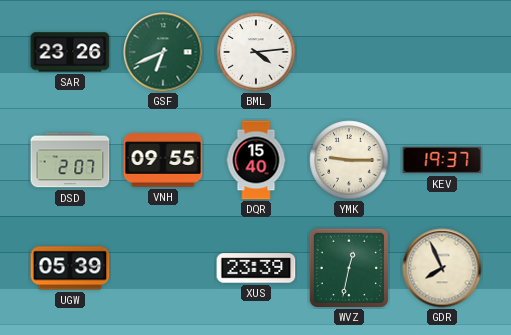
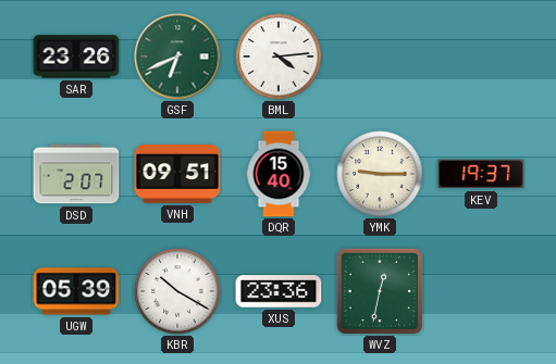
VNH: 09:55 -> 09:51
KBR: none -> 10:20
XUS: 23:39 -> 23:36
GDR: 7:56 -> none
